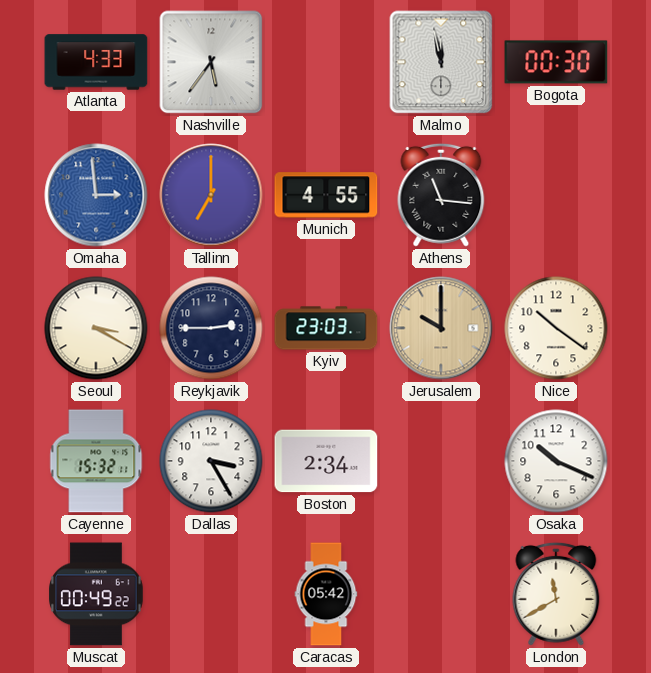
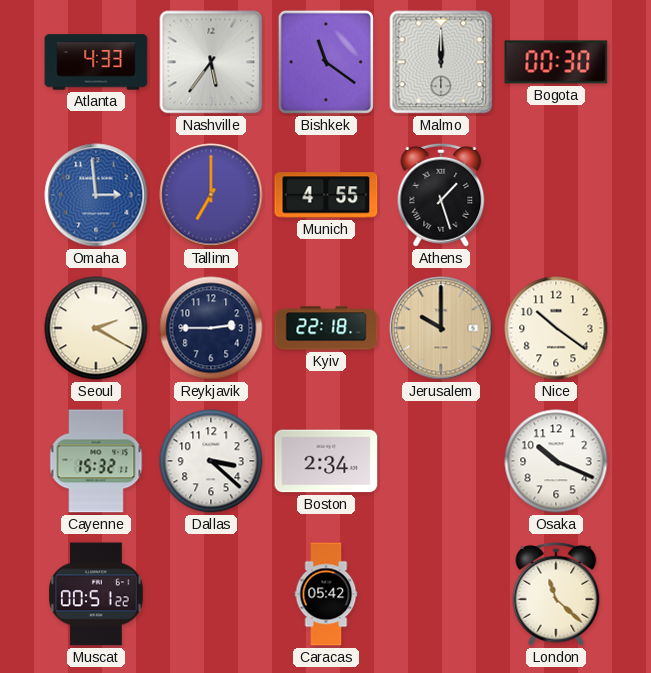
Bishkek: none -> 11:21
Malmo: 11:58 -> 12:00
Athens: 11:16 -> 1:27
Seoul: 3:20 -> 2:20
Kyiv: 23:03 -> 22:18
Dallas: 3:25 -> 3:22
Muscat: 00:49 -> 00:51
London: 11:40 -> 11:22
